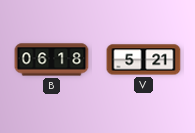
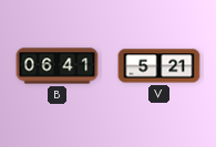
B: 06:18 -> 06:41
